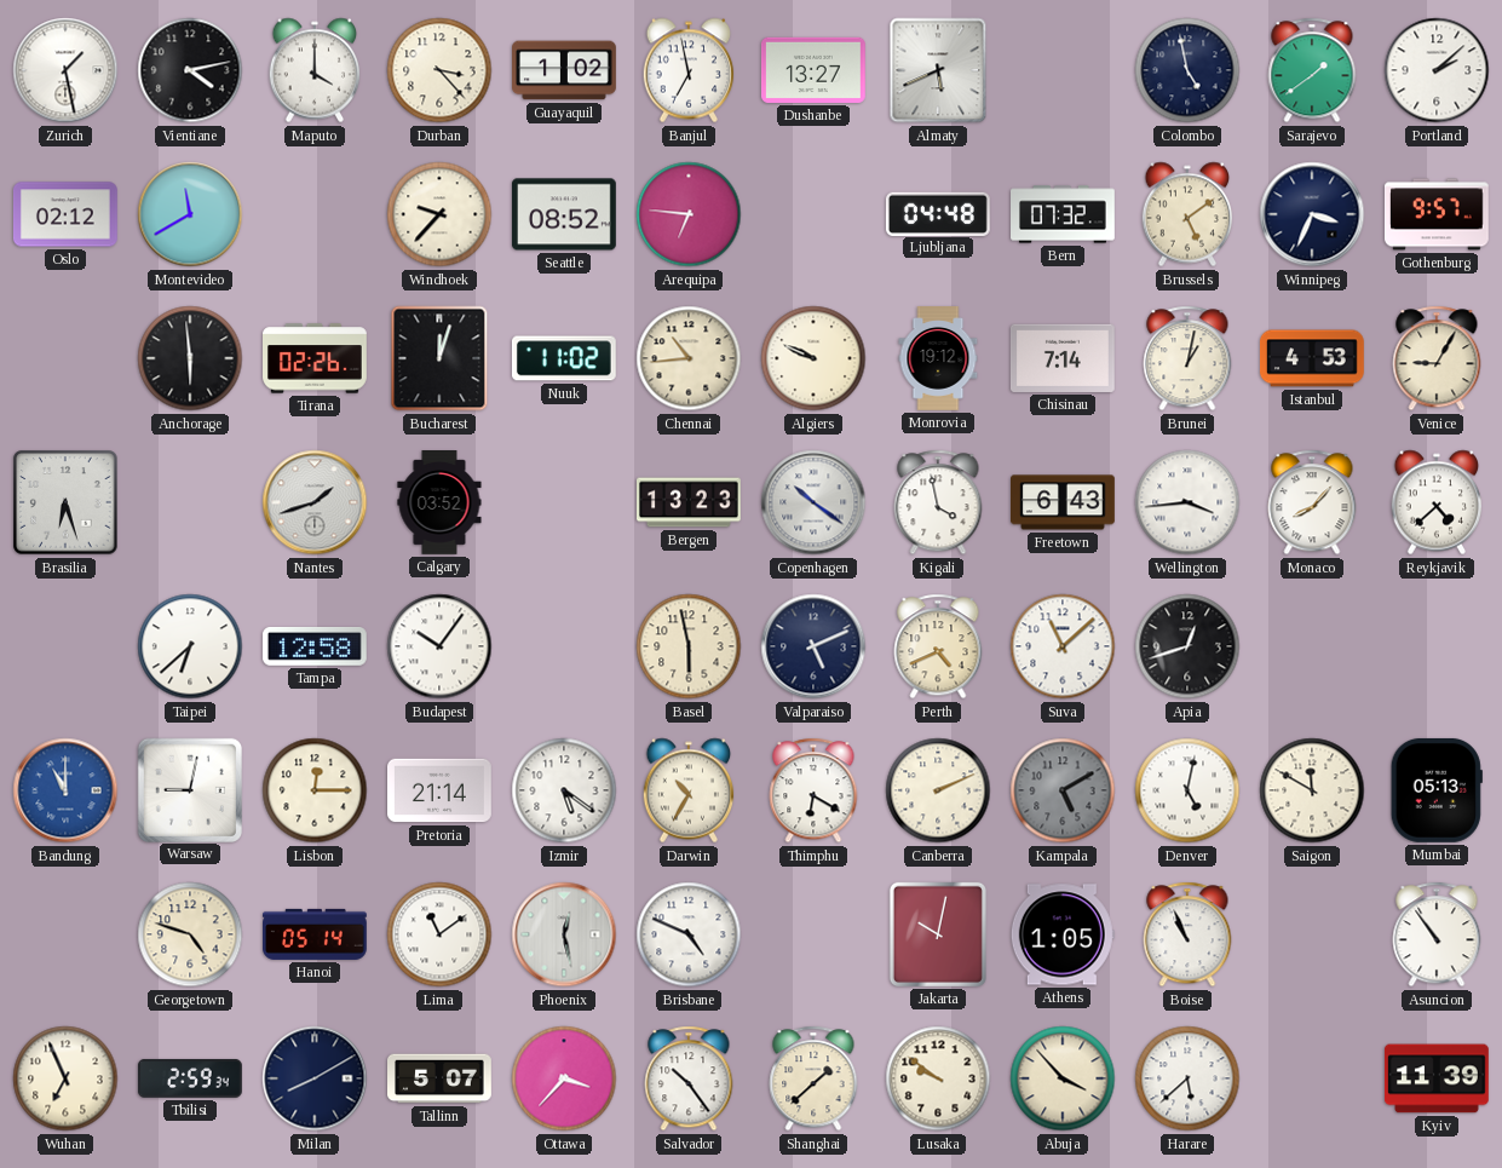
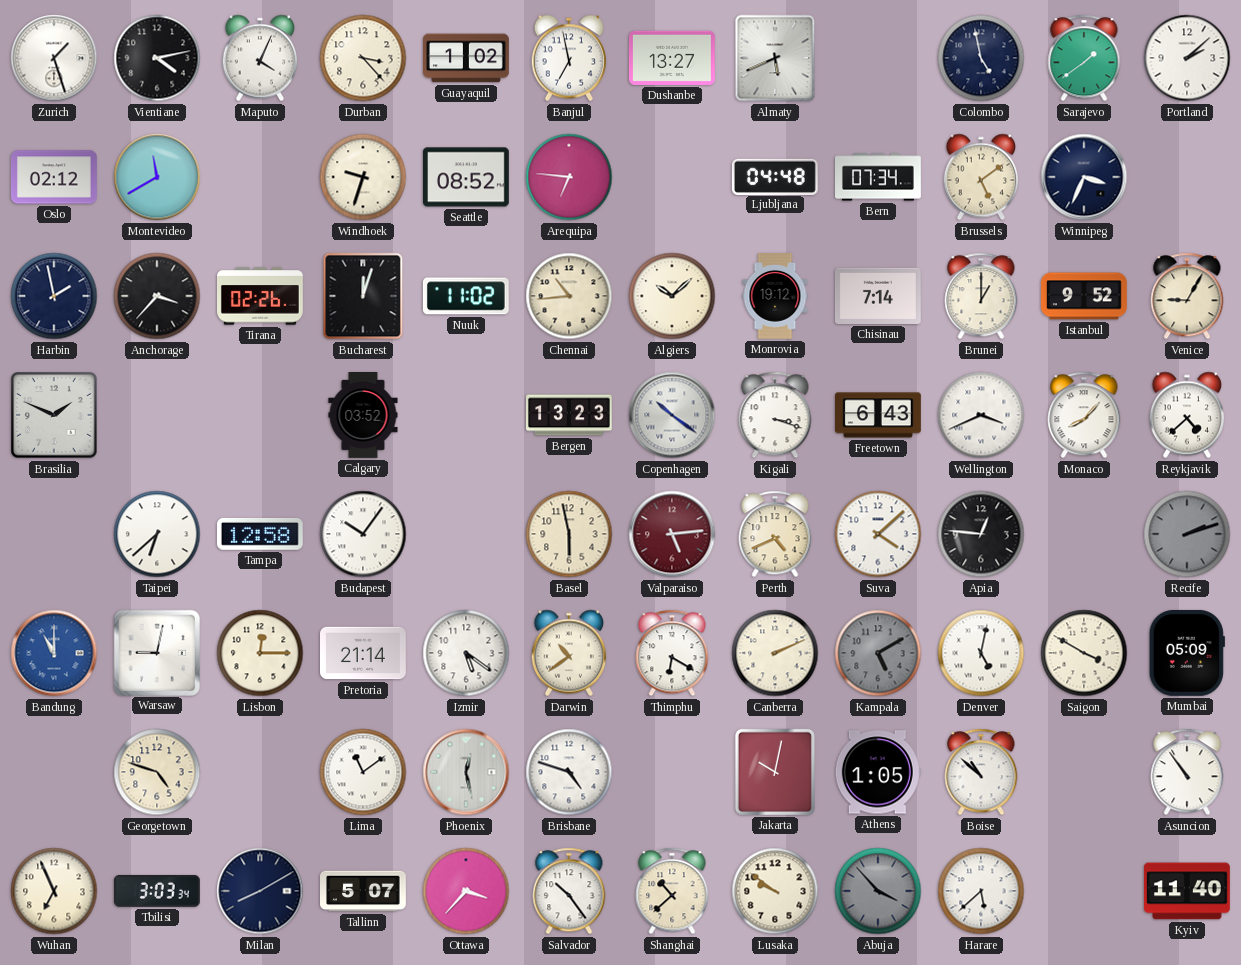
Zurich: 1:28 -> 1:27
Maputo: 4:00 -> 4:04
Windhoek: 9:37 -> 9:33
Bern: 07:32 -> 07:34
Gothenburg: 9:57 -> none
Harbin: none -> 1:58
Anchorage: 5:59 -> 3:37
Algiers: 9:49 -> 10:08
Brunei: 1:02 -> 1:00
Istanbul: 4:53 -> 9:52
Brasilia: 6:27 -> 1:49
Nantes: 1:42 -> none
Kigali: 3:58 -> 3:18
Wellington: 3:44 -> 3:41
Valparaiso: 5:11 -> 5:14
Valparaiso dial: navy -> burgundy
Suva: 11:08 -> 4:08
Apia: 12:42 -> 12:46
Recife: none -> 2:12
Darwin: 10:35 -> 10:39
Saigon: 11:50 -> 3:50
Mumbai: 05:13 -> 05:09
Hanoi: 05:14 -> none
Brisbane: 4:49 -> 4:48
Boise: 10:56 -> 10:52
Tbilisi: 2:59 -> 3:03
Shanghai: 1:38 -> 10:38
Abuja dial: cream -> grey
Kyiv: 11:39 -> 11:40
